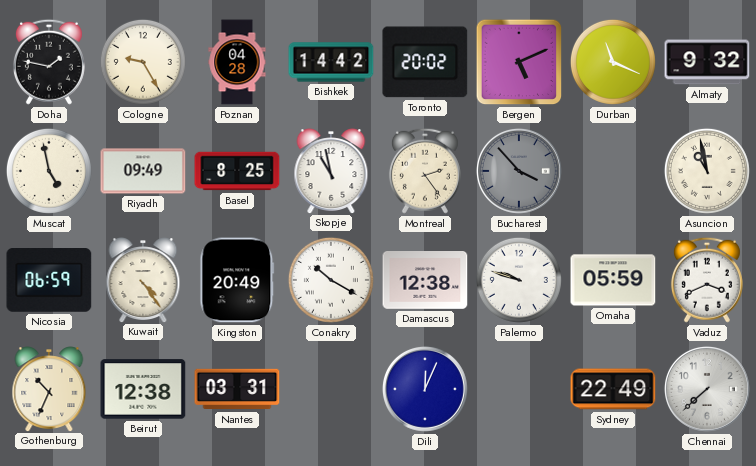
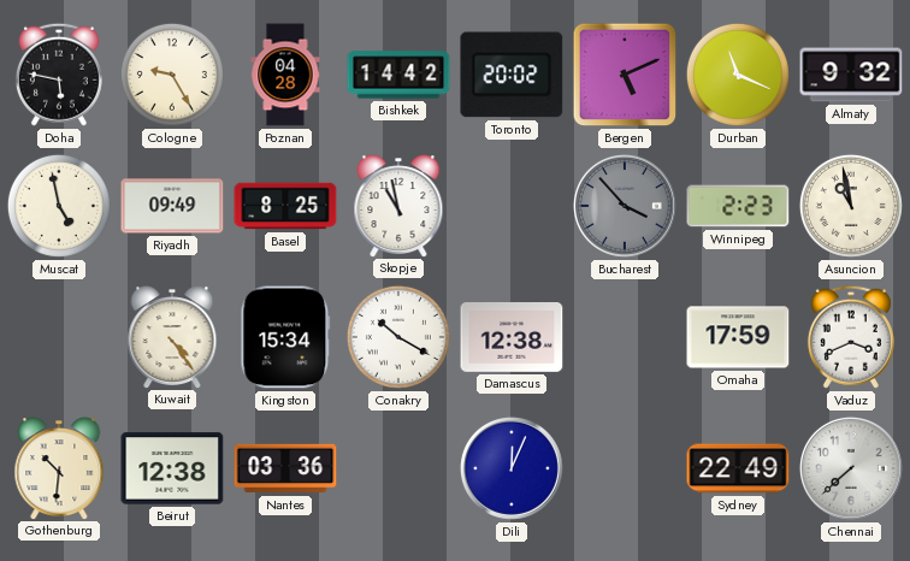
Doha: 1:47 -> 5:47
Montreal: 2:24 -> none
Winnipeg: none -> 2:23
Nicosia: 06:59 -> none
Kingston: 20:49 -> 15:34
Palermo: 9:48 -> none
Omaha: 05:59 -> 17:59
Gothenburg: 10:34 -> 10:31
Nantes: 03:31 -> 03:36
